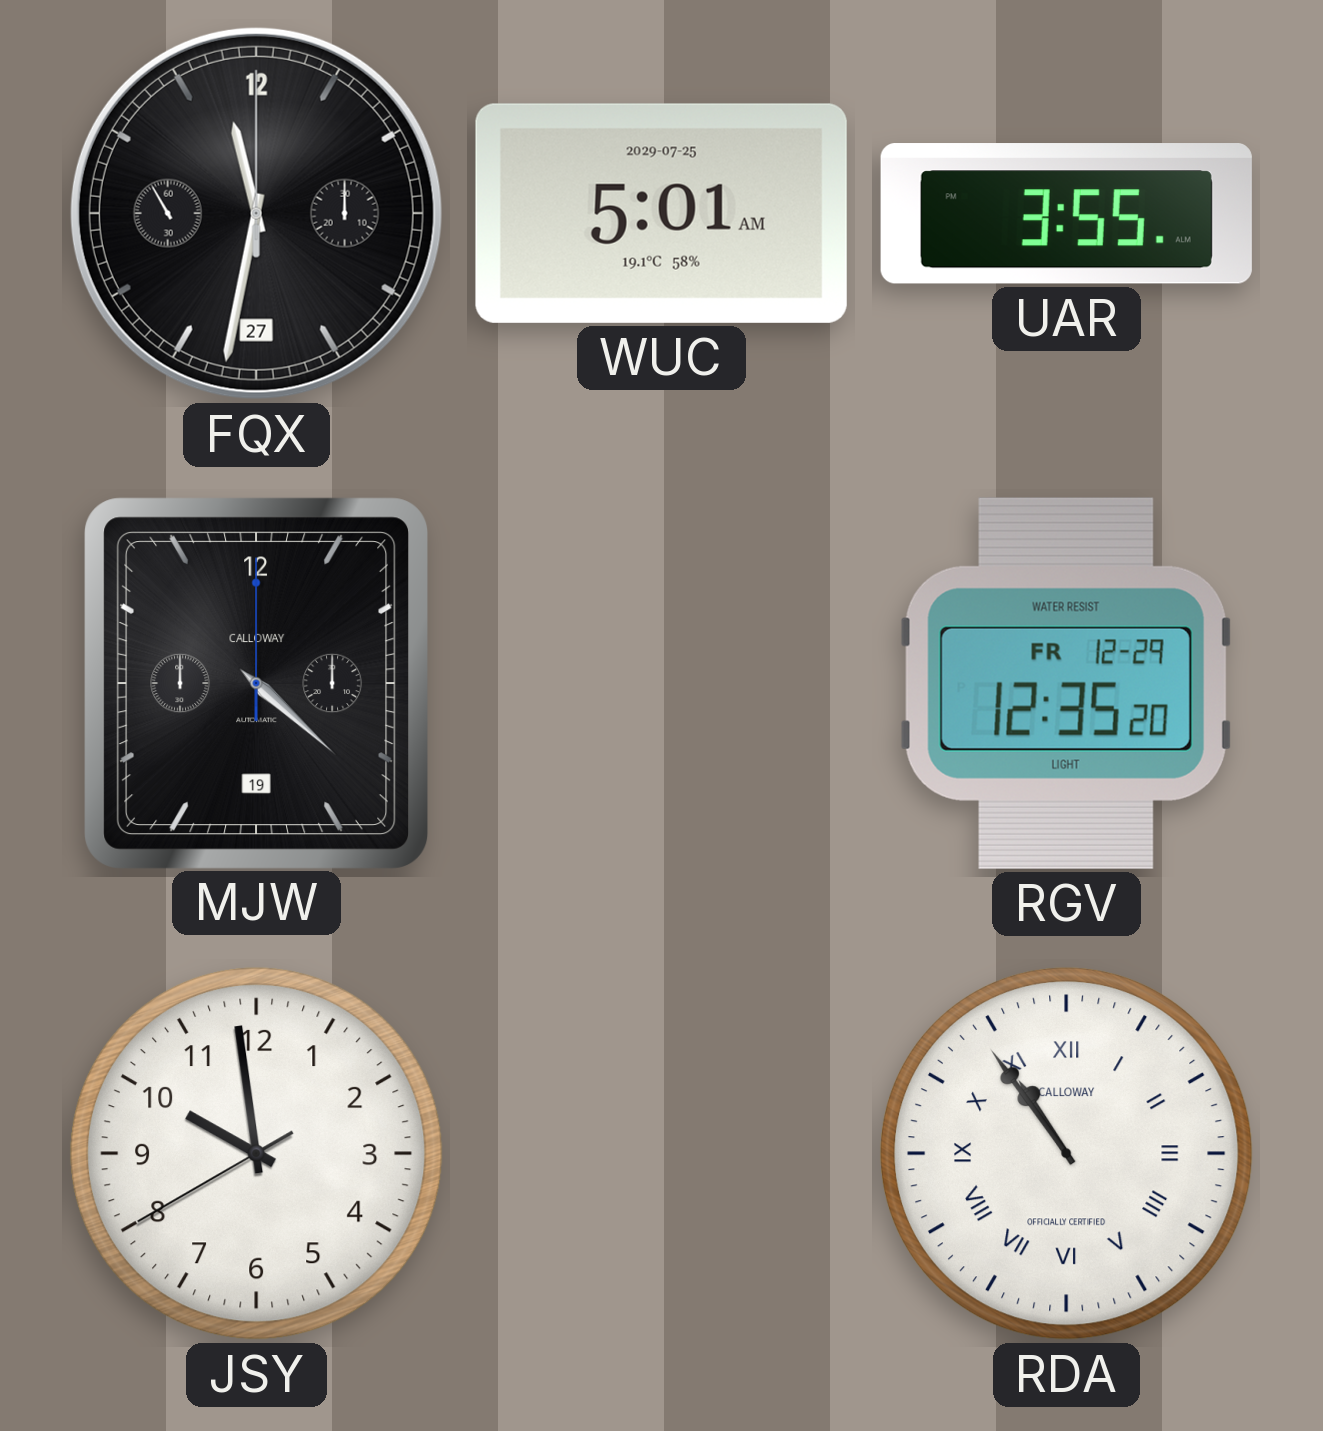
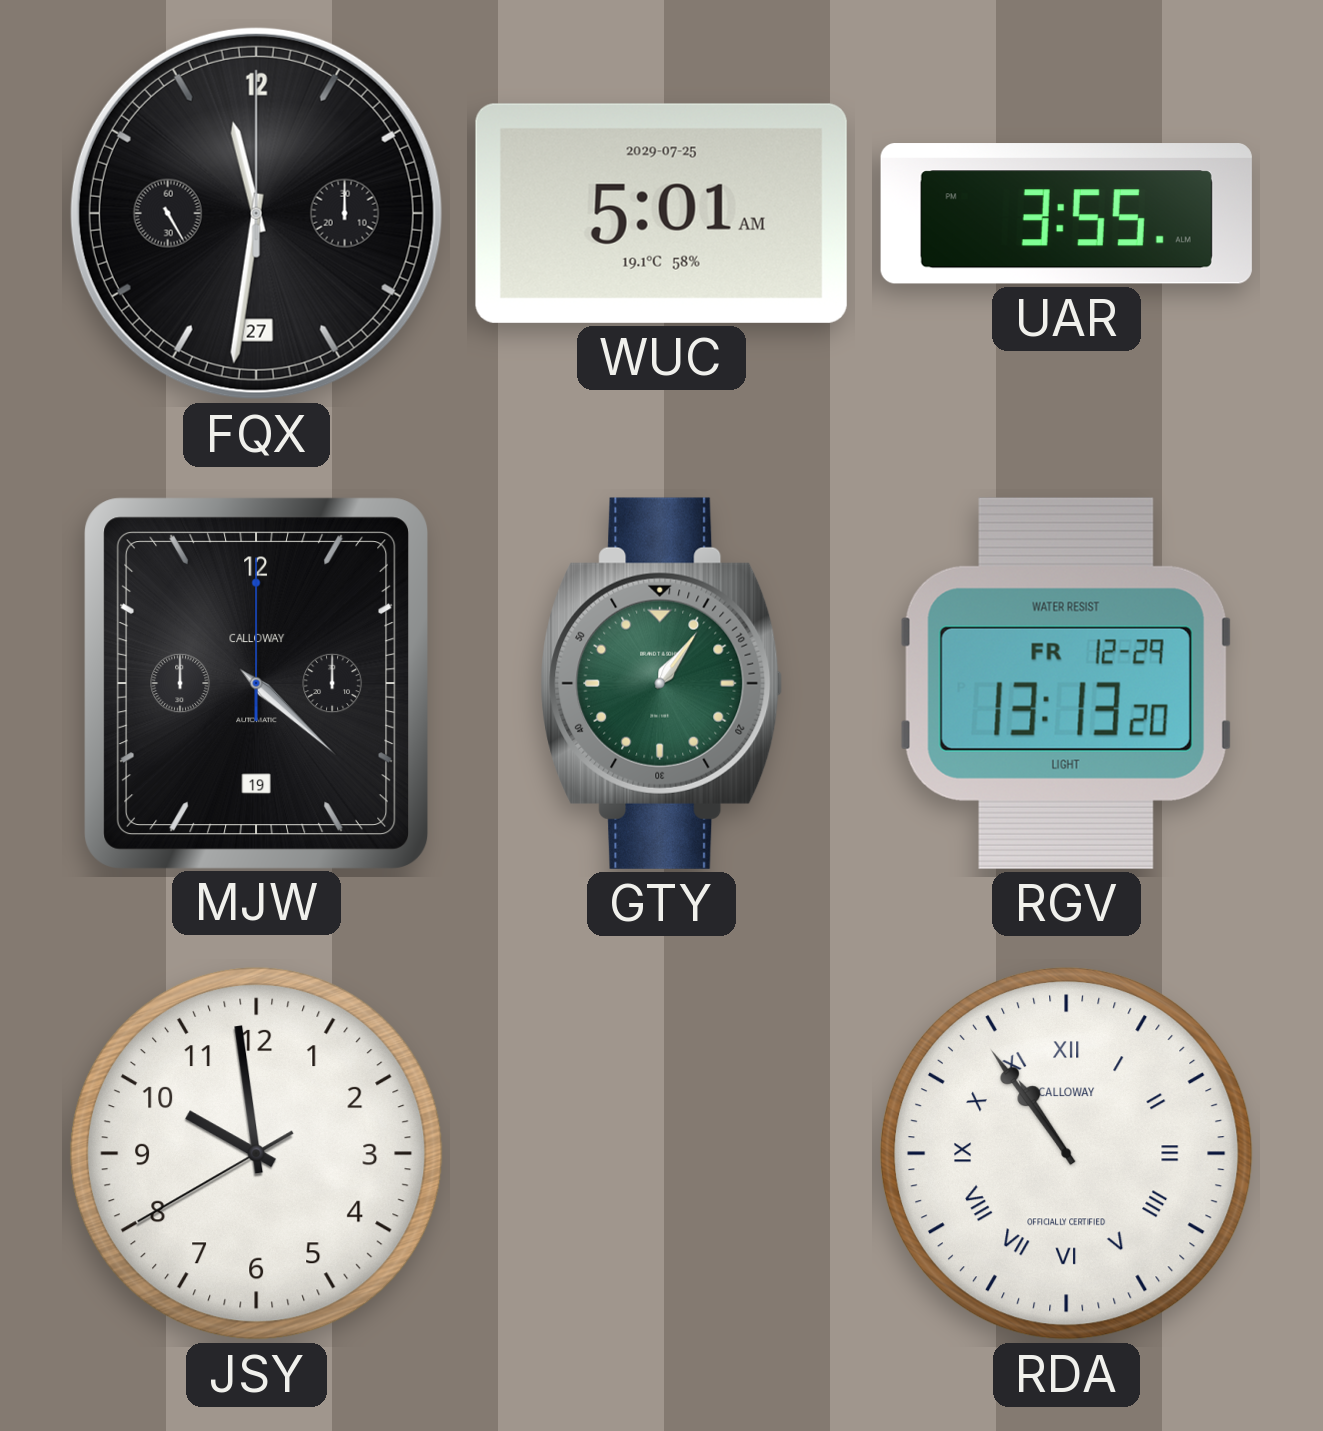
FQX: 11:31:55 -> 11:31:25
GTY: none -> 1:06
RGV: 12:35 -> 13:13
